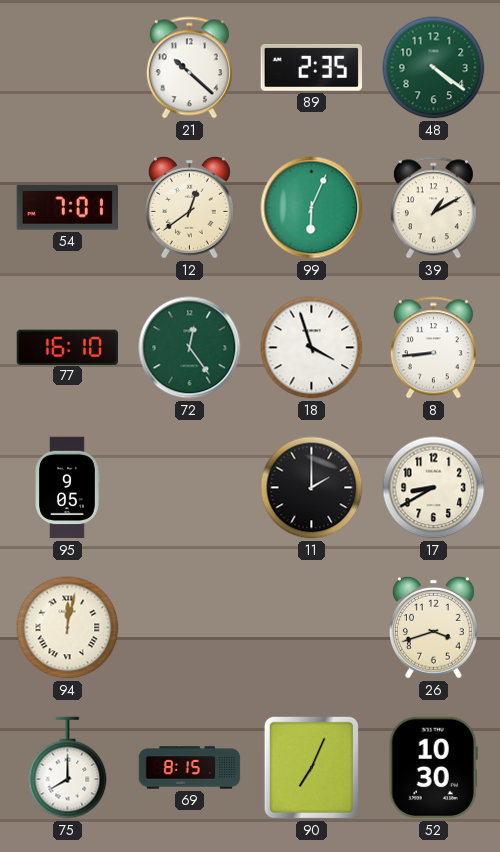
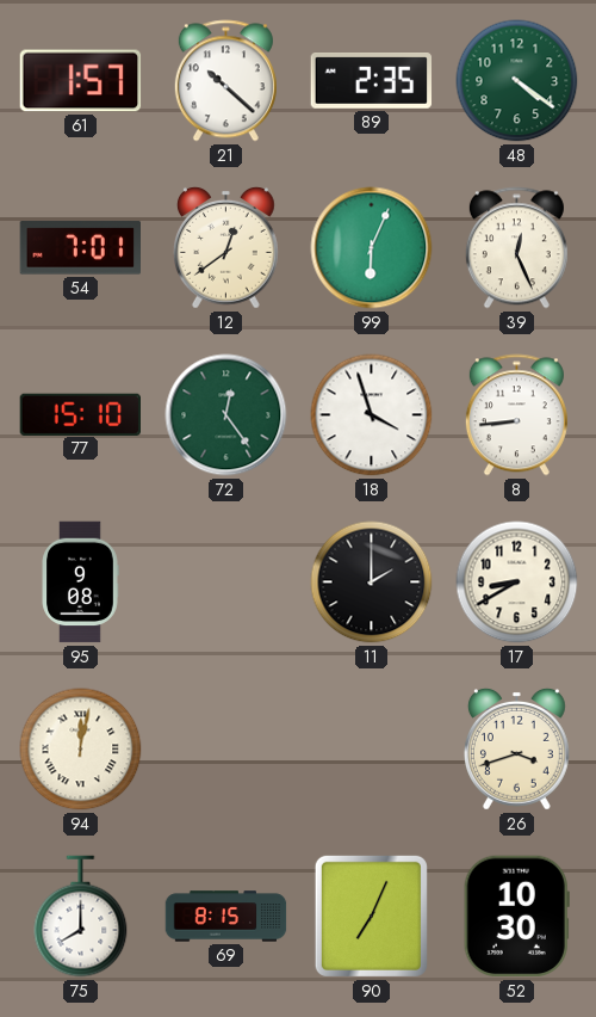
61: none -> 1:57
39: 1:10 -> 12:26
77: 16:10 -> 15:10
95: 9:05 -> 9:08
